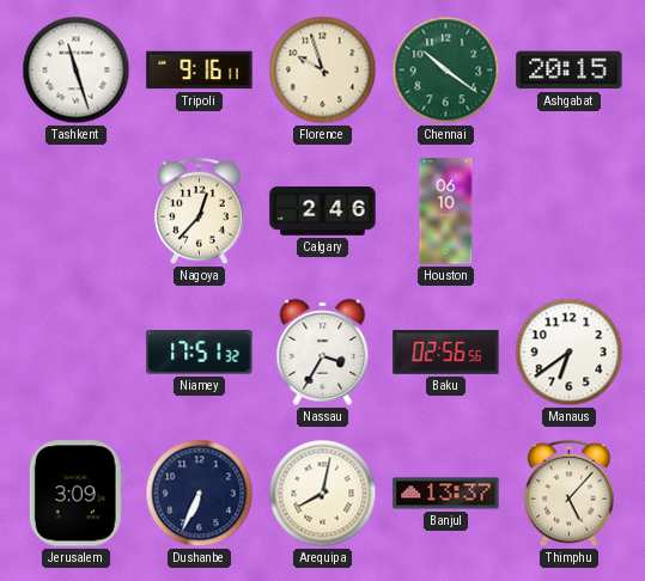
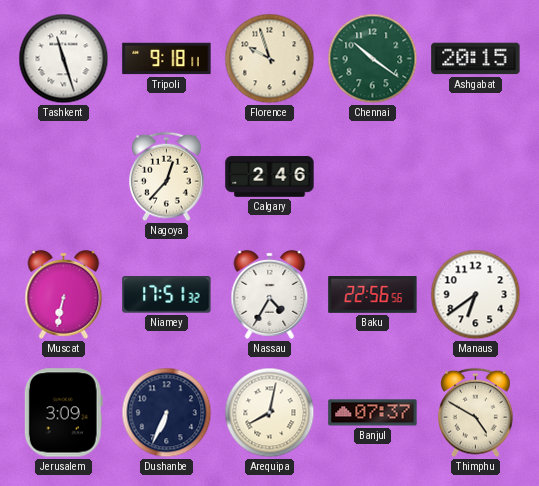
Tripoli: 9:16 -> 9:18
Houston: 06:10 -> none
Muscat: none -> 6:32
Nassau: 3:35 -> 4:35
Baku: 02:56 -> 22:56
Banjul: 13:37 -> 07:37
Thimphu: 5:07 -> 4:50
